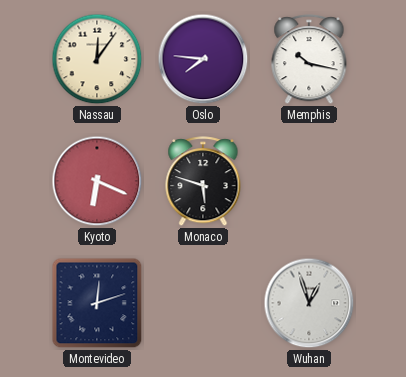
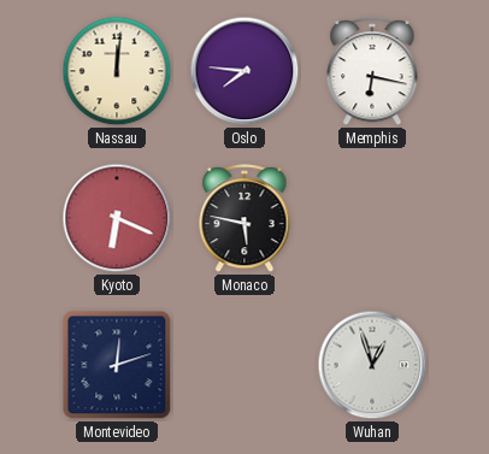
Nassau: 12:06 -> 12:01
Memphis: 10:17 -> 6:17
Monaco: 5:48 -> 5:47
